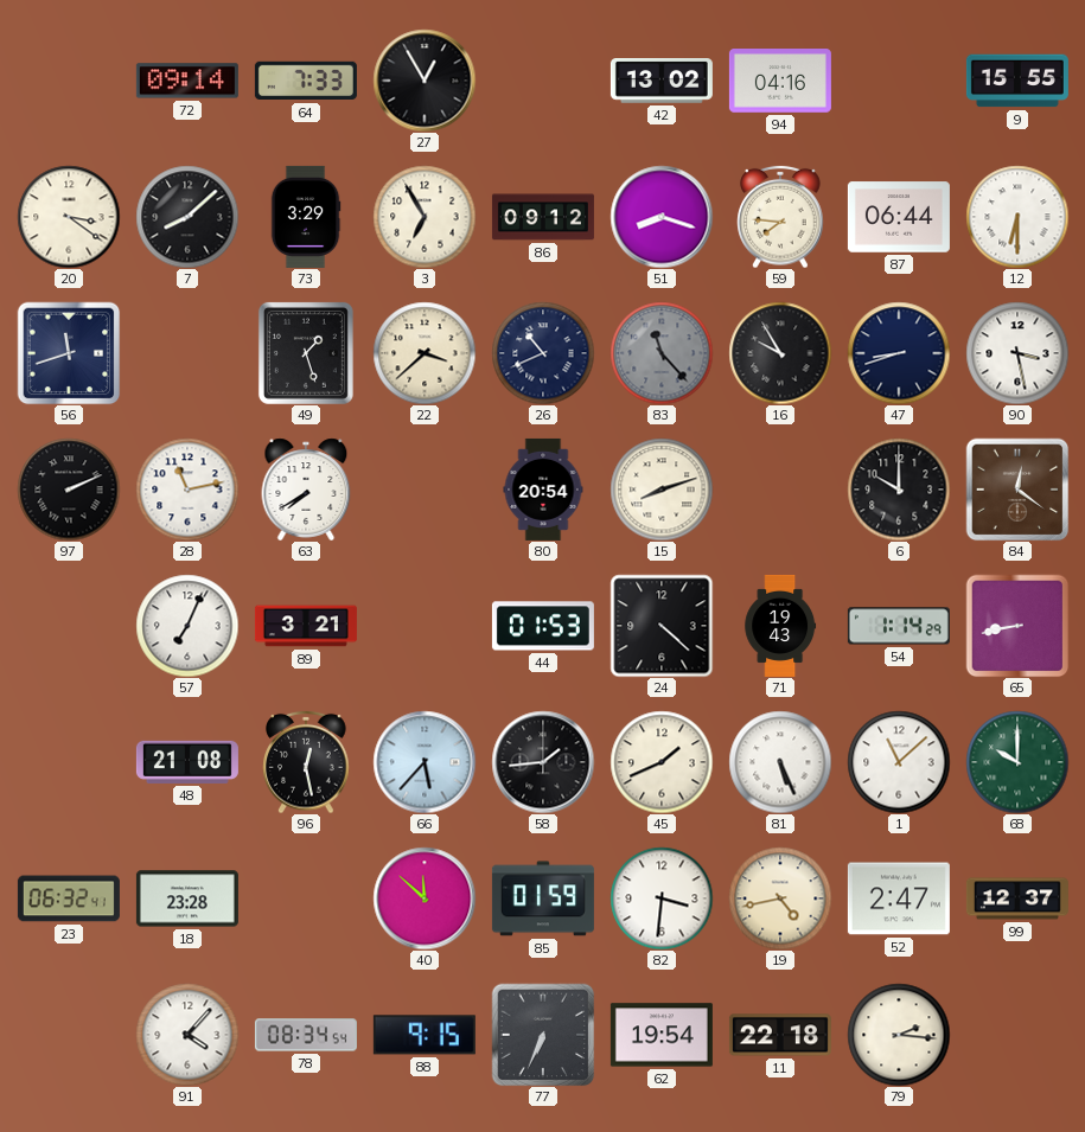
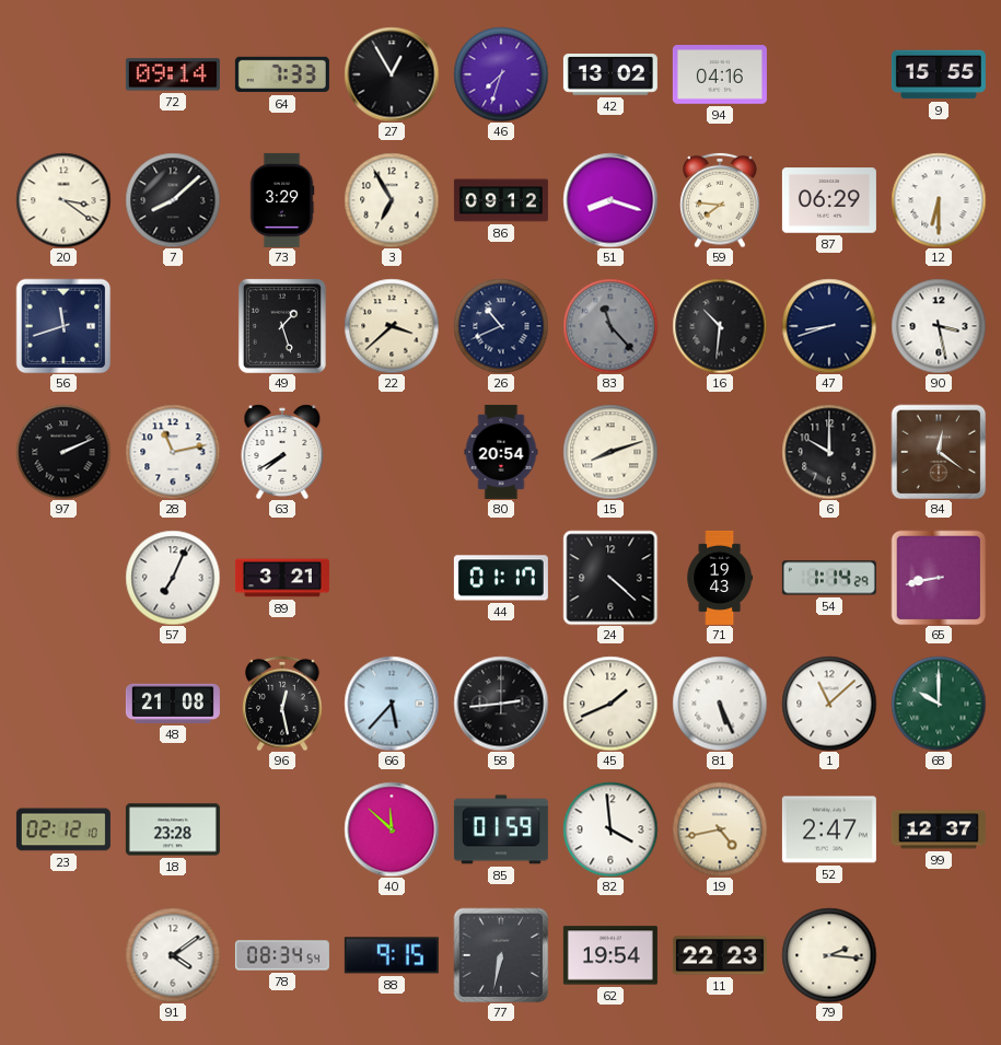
46: none -> 7:33
87: 06:44 -> 06:29
16: 9:55 -> 10:31
44: 01:53 -> 01:17
58: 1:44 -> 2:44
23: 06:32 -> 02:12
82: 3:31 -> 3:59
91: 4:07 -> 4:09
77: 6:34 -> 6:32
11: 22:18 -> 22:23
